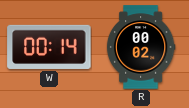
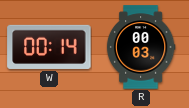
R: 00:02 -> 00:03
